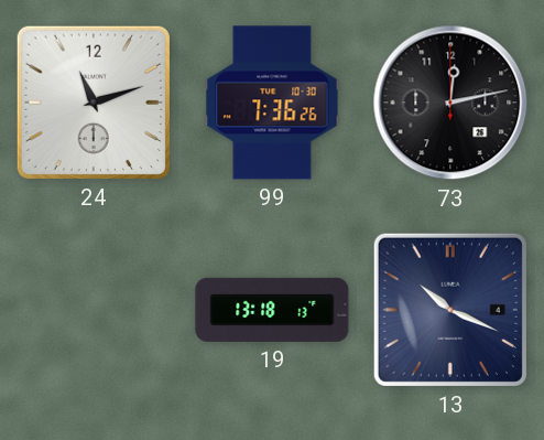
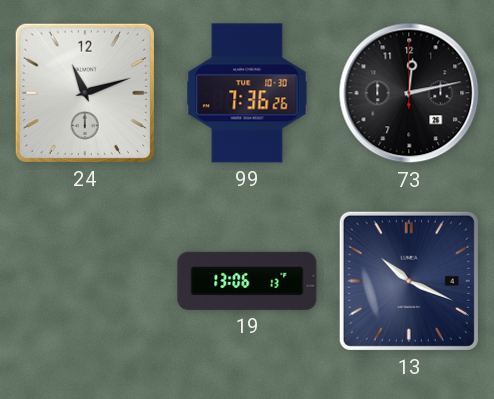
19: 13:18 -> 13:06
